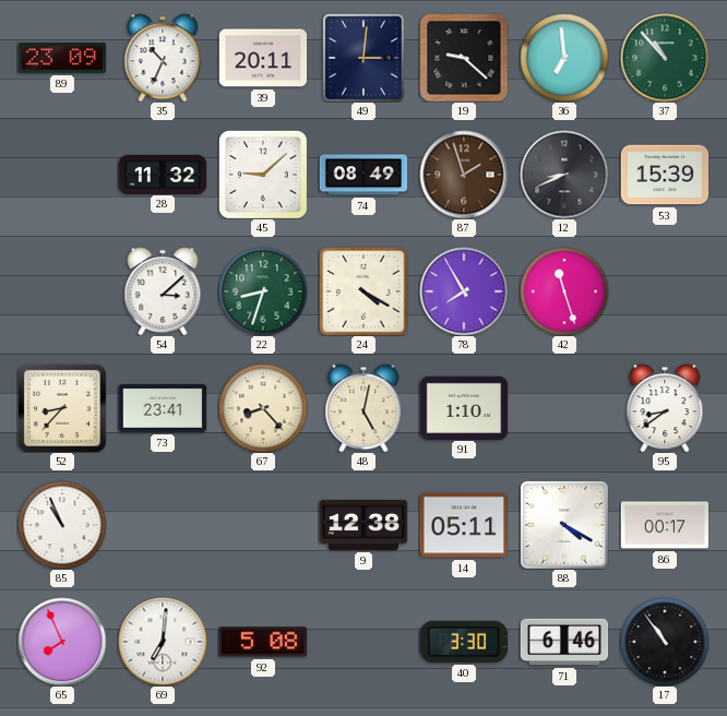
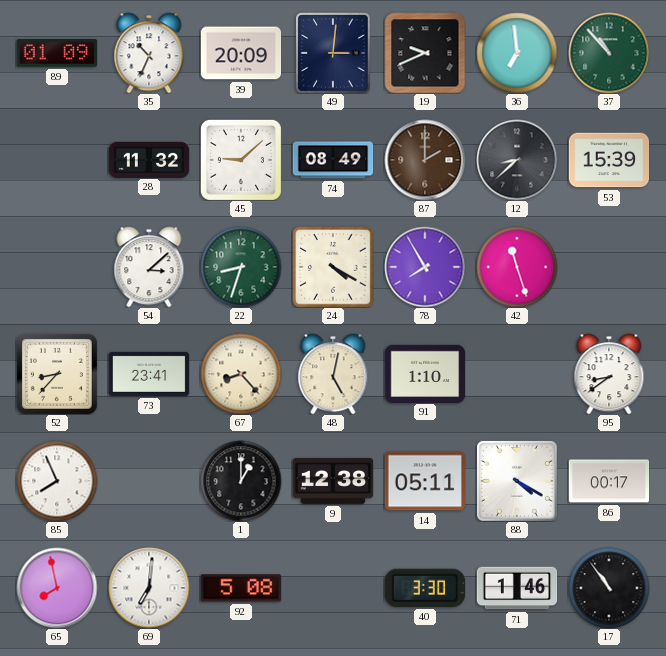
89: 23:09 -> 01:09
39: 20:11 -> 20:09
19: 9:22 -> 9:41
87: 1:57 -> 2:00
12: 8:41 -> 8:38
85: 10:56 -> 7:56
1: none -> 1:00
65: 7:56 -> 7:58
71: 6:46 -> 1:46
